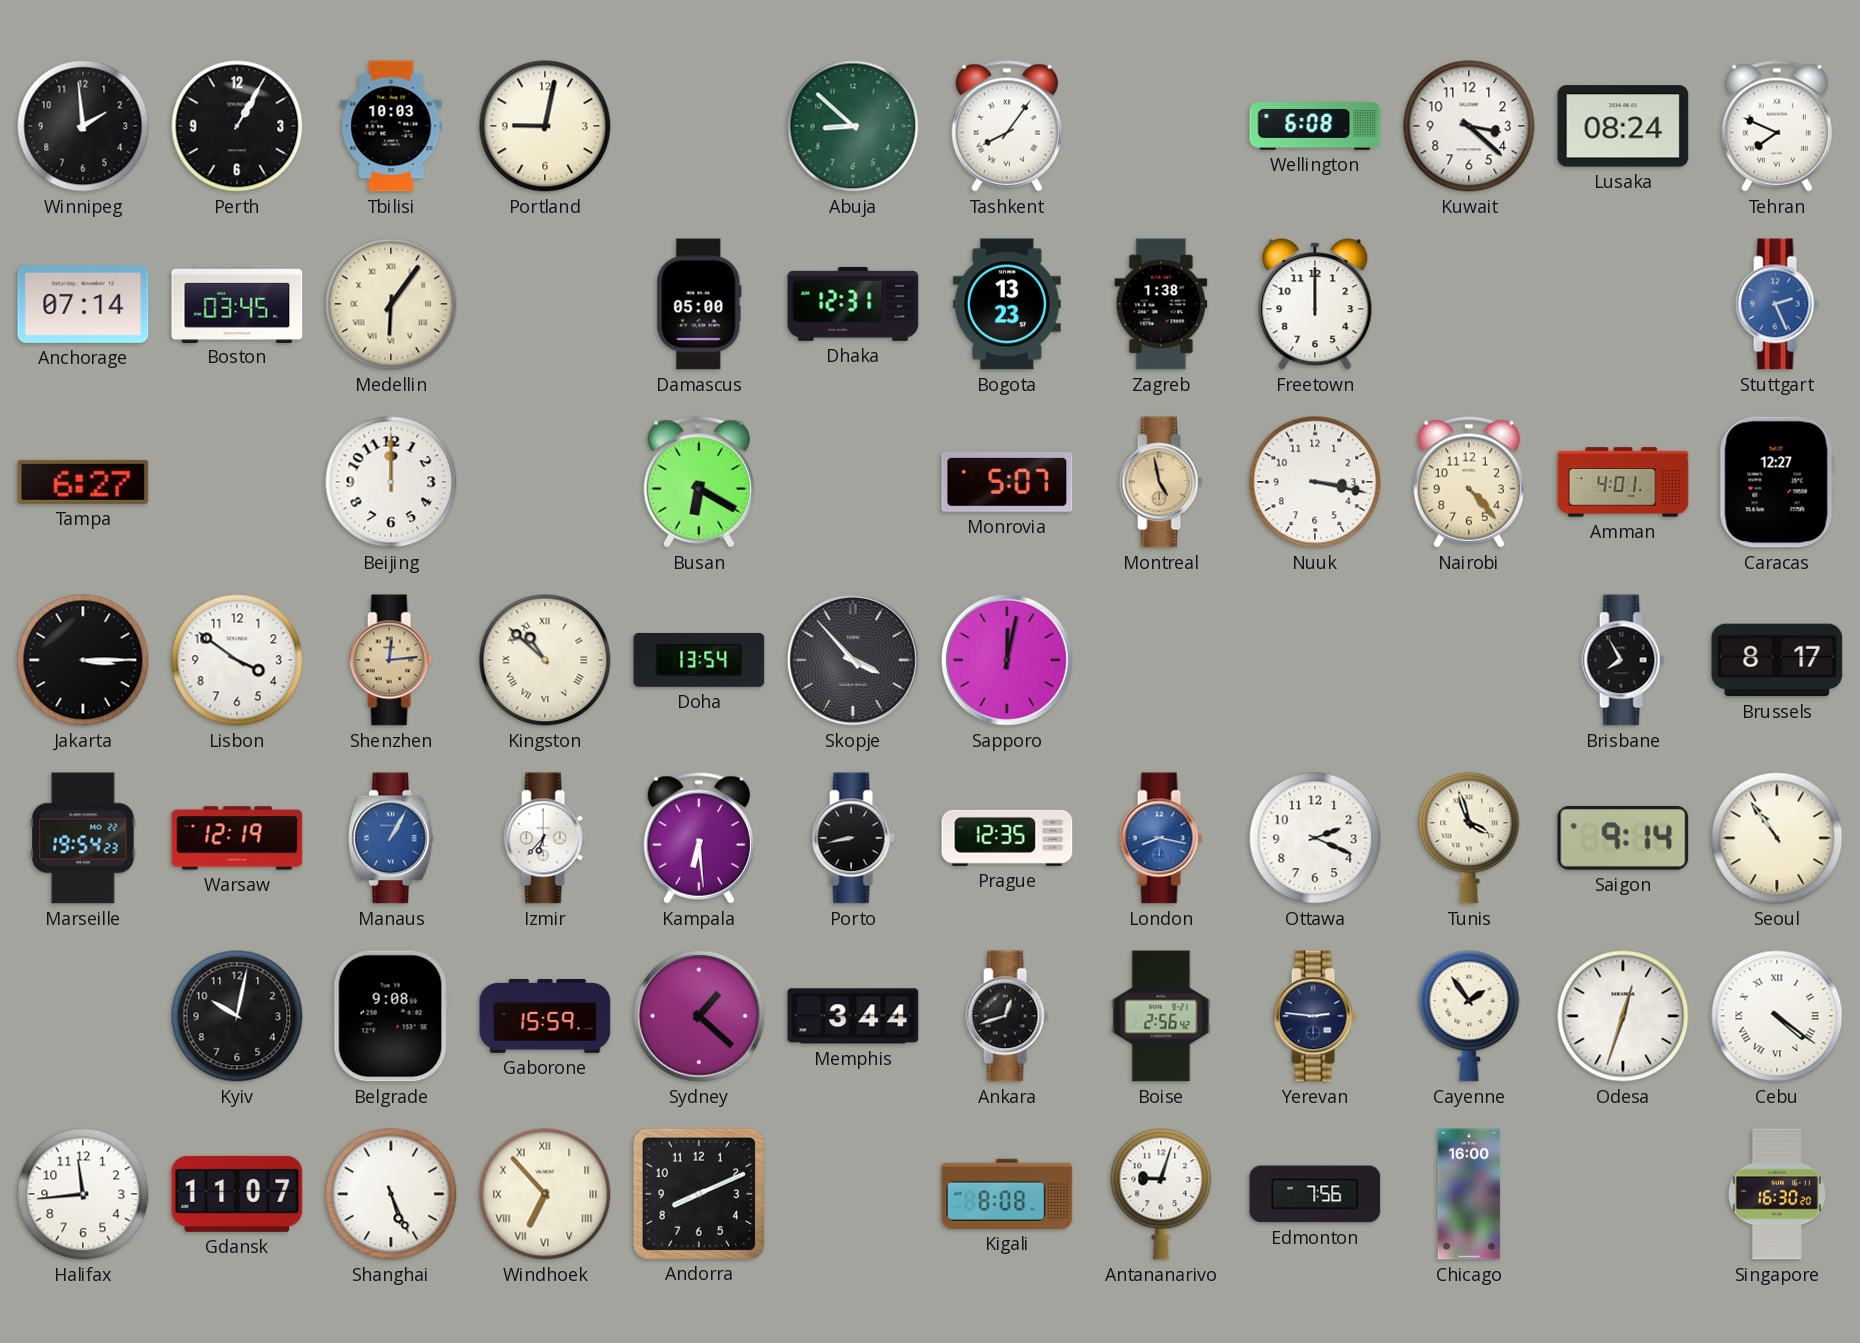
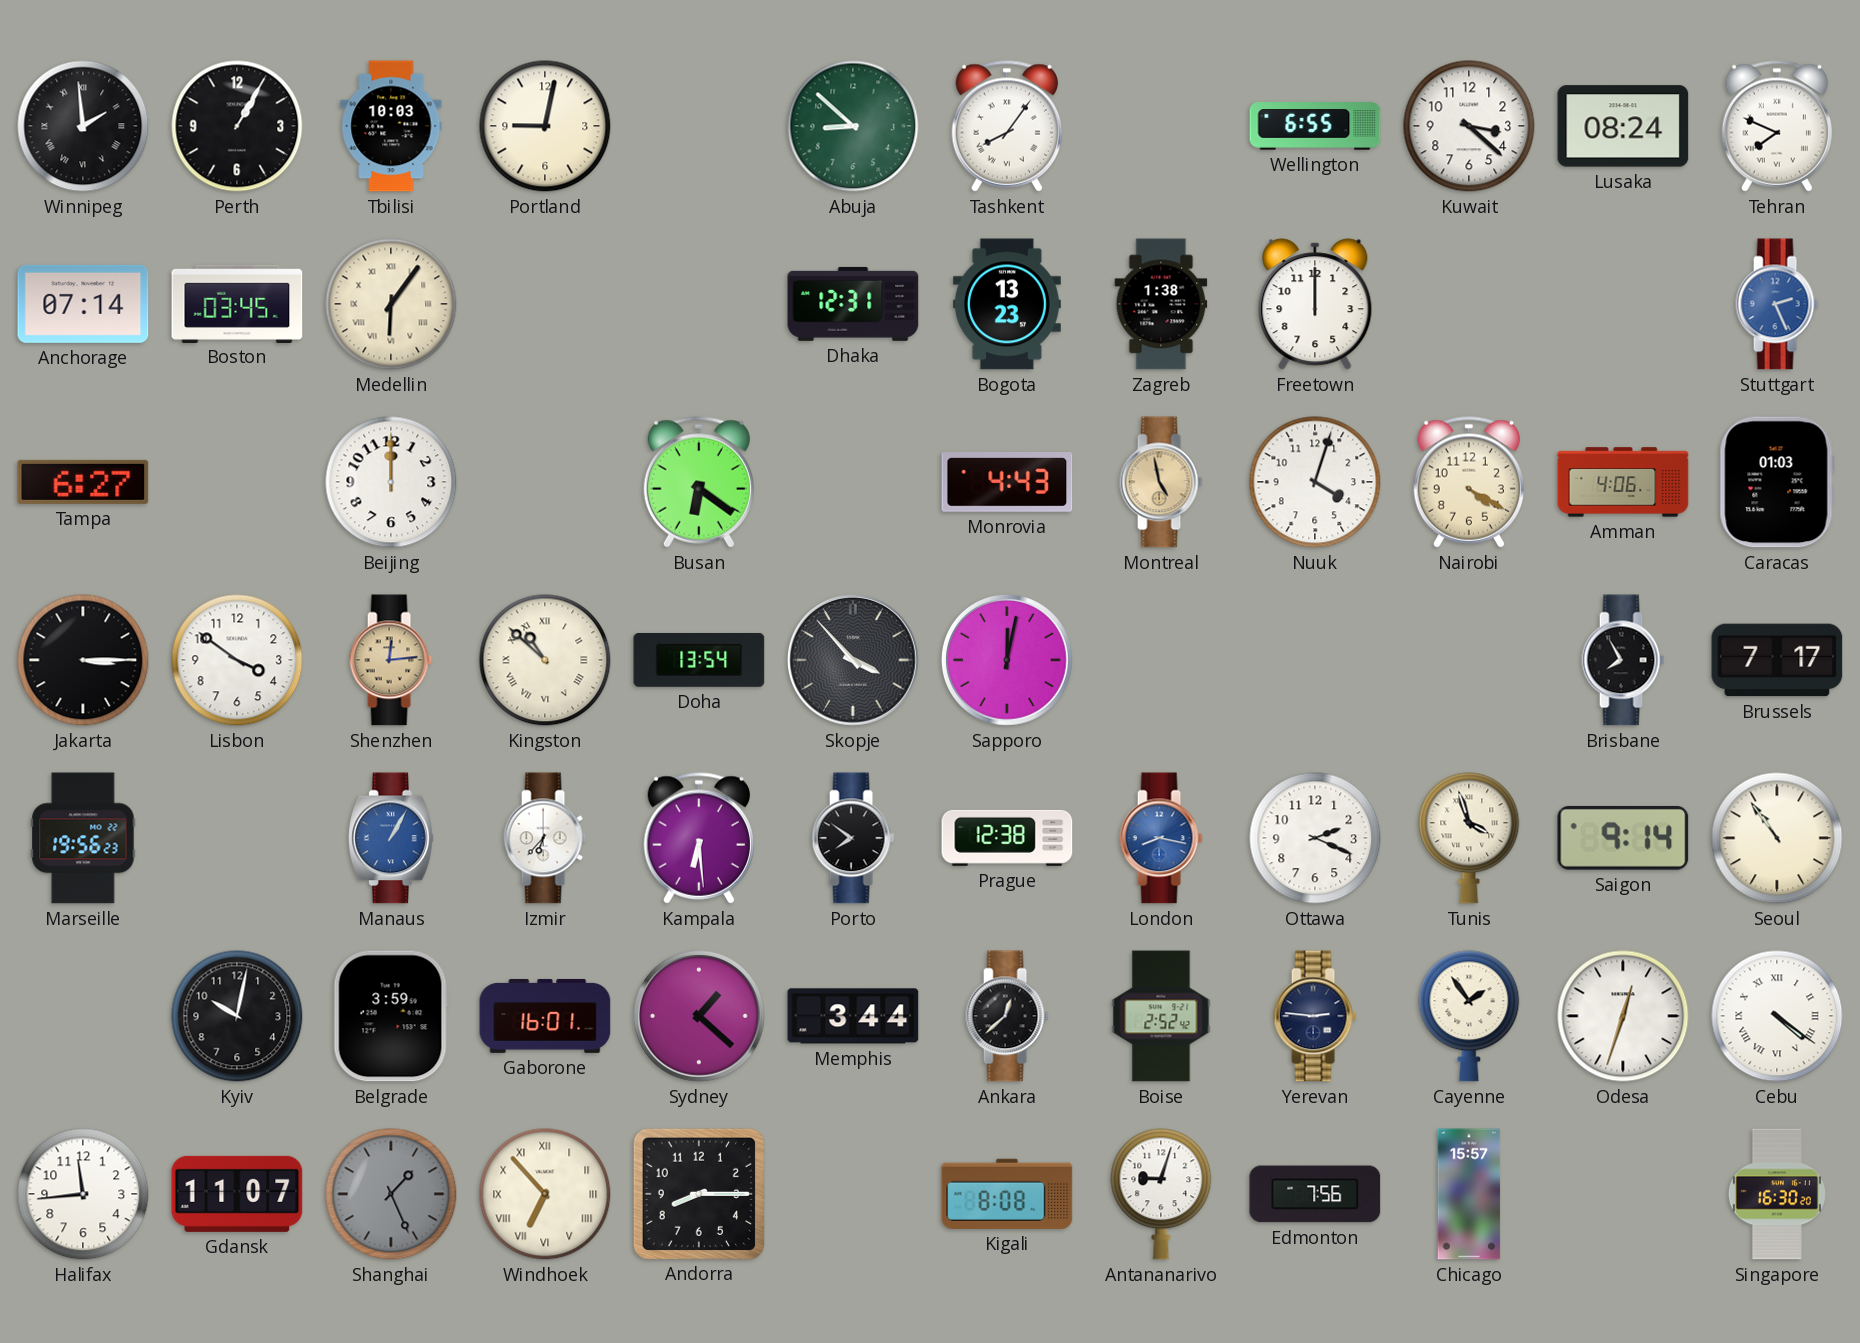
Winnipeg numerals: Arabic -> Roman
Wellington: 6:08 -> 6:55
Damascus: 05:00 -> none
Busan: 6:20 -> 6:21
Monrovia: 5:07 -> 4:43
Nuuk: 3:17 -> 4:03
Nairobi: 4:23 -> 4:20
Amman: 4:01 -> 4:06
Caracas: 12:27 -> 01:03
Brussels: 8:17 -> 7:17
Marseille: 19:54 -> 19:56
Warsaw: 12:19 -> none
Porto: 8:43 -> 7:51
Prague: 12:35 -> 12:38
Belgrade: 9:08 -> 3:59
Gaborone: 15:59 -> 16:01
Ankara: 12:42 -> 12:38
Boise: 2:56 -> 2:52
Shanghai: 5:26 -> 1:26
Shanghai dial: white -> grey
Andorra: 8:11 -> 8:15
Chicago: 16:00 -> 15:57
